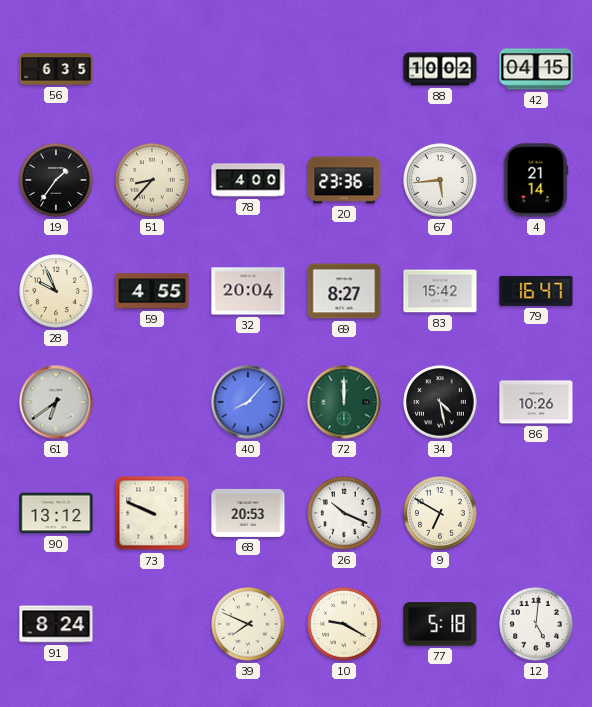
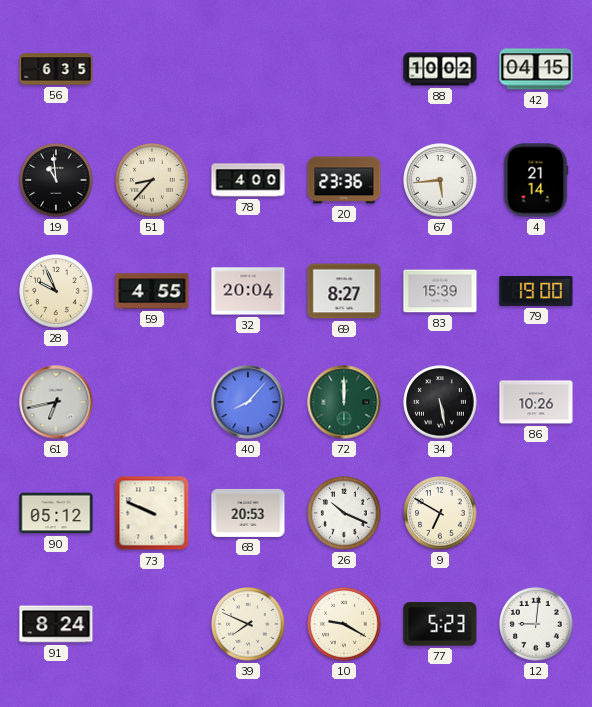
19: 1:36 -> 10:59
83: 15:42 -> 15:39
79: 16:47 -> 19:00
61: 6:39 -> 6:43
34: 4:28 -> 5:28
90: 13:12 -> 05:12
77: 5:18 -> 5:23
12: 5:01 -> 9:01
